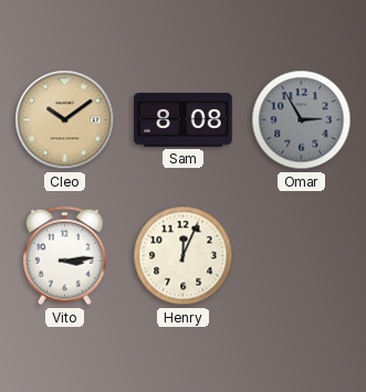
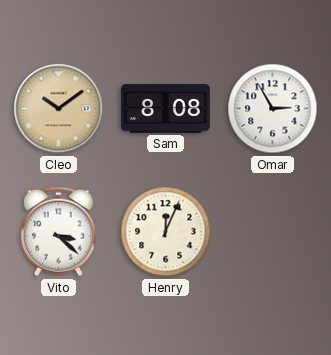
Omar dial: grey -> white
Vito: 3:14 -> 3:22
